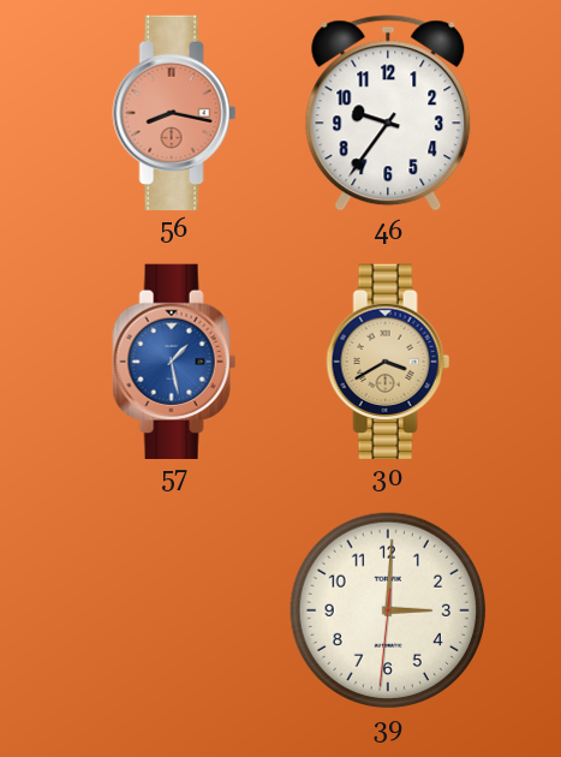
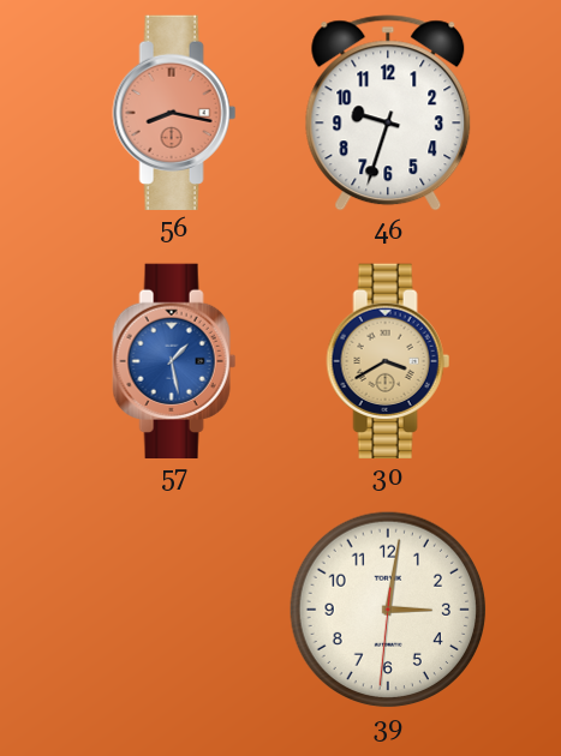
46: 9:36 -> 9:33
39: 3:00 -> 3:01
